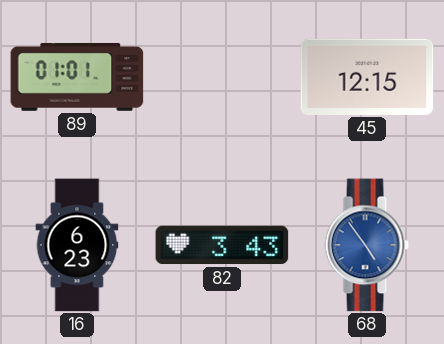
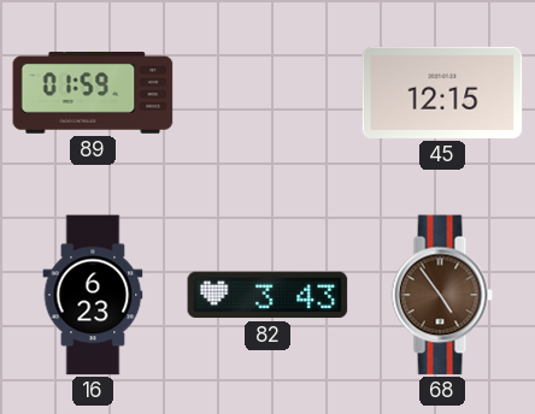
89: 01:01 -> 01:59
68 dial: blue -> brown
